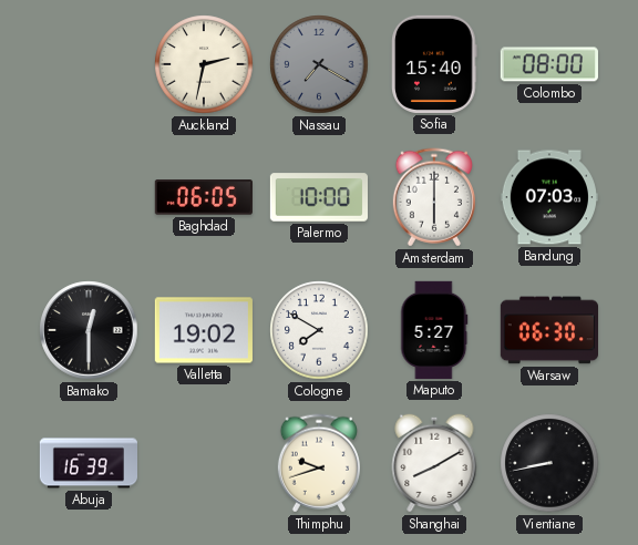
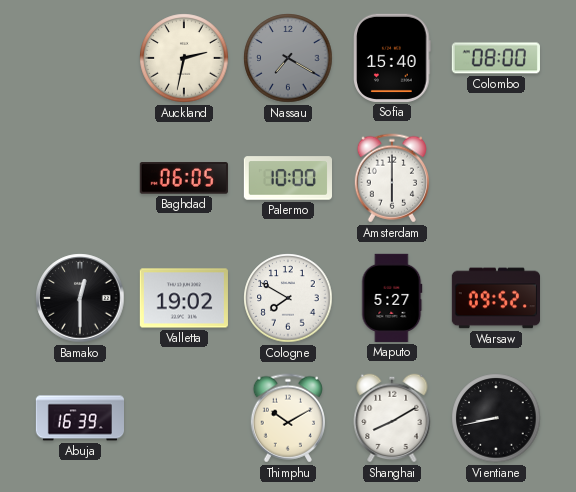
Bandung: 07:03 -> none
Warsaw: 06:30 -> 09:52
Thimphu: 9:42 -> 10:10
